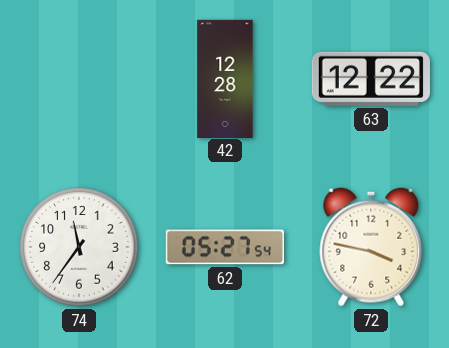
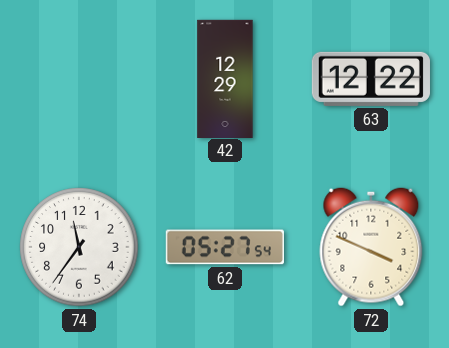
42: 12:28 -> 12:29
72: 3:47 -> 3:49
